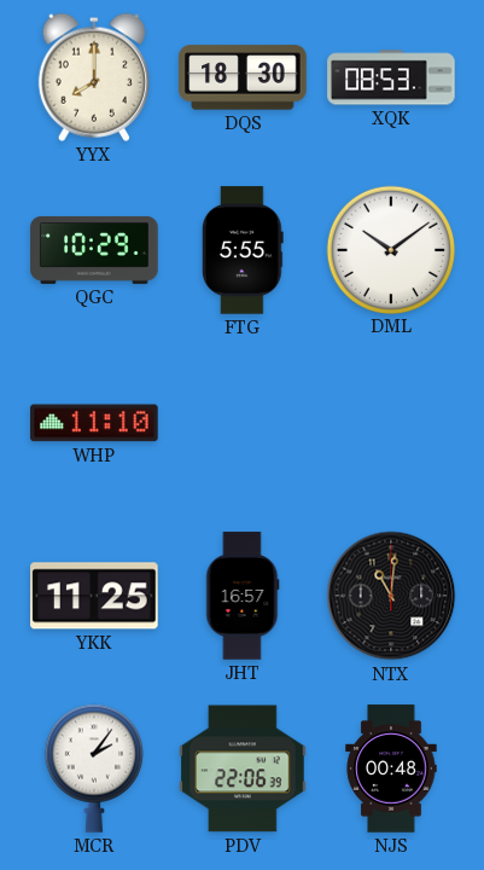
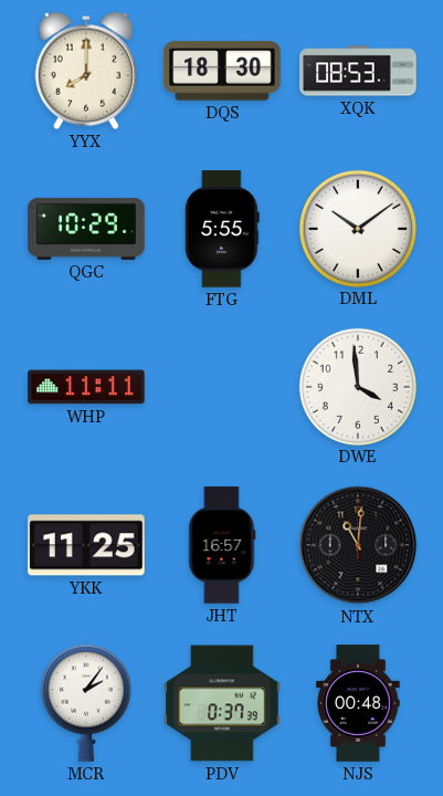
WHP: 11:10 -> 11:11
DWE: none -> 3:59
PDV: 22:06 -> 0:37
